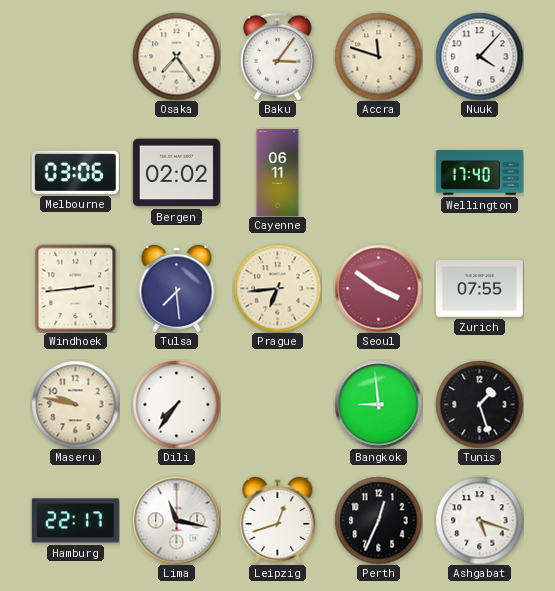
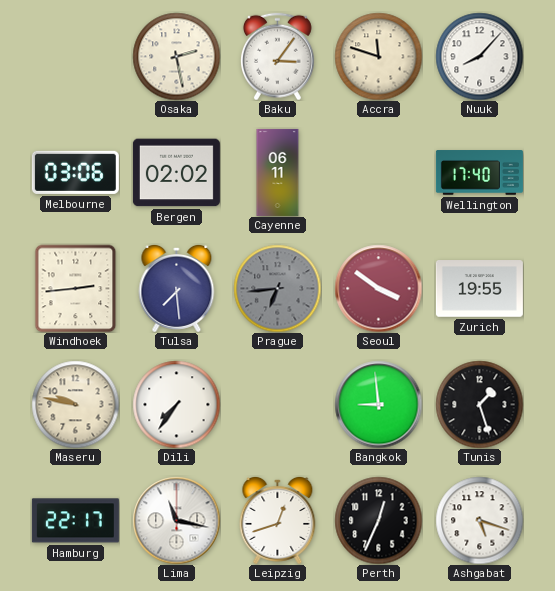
Osaka: 7:24 -> 2:28
Nuuk: 4:07 -> 8:07
Prague dial: cream -> grey
Zurich: 07:55 -> 19:55
